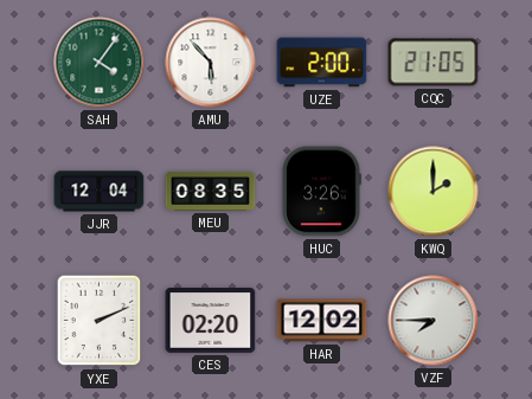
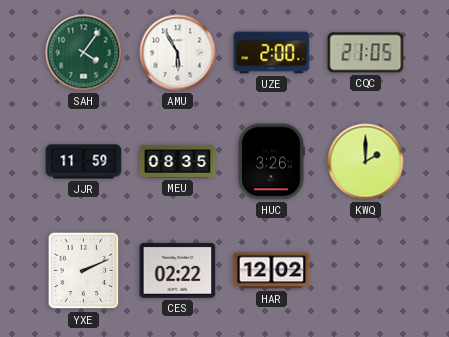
AMU: 5:53 -> 5:55
JJR: 12:04 -> 11:59
CES: 02:20 -> 02:22
VZF: 7:45 -> none
